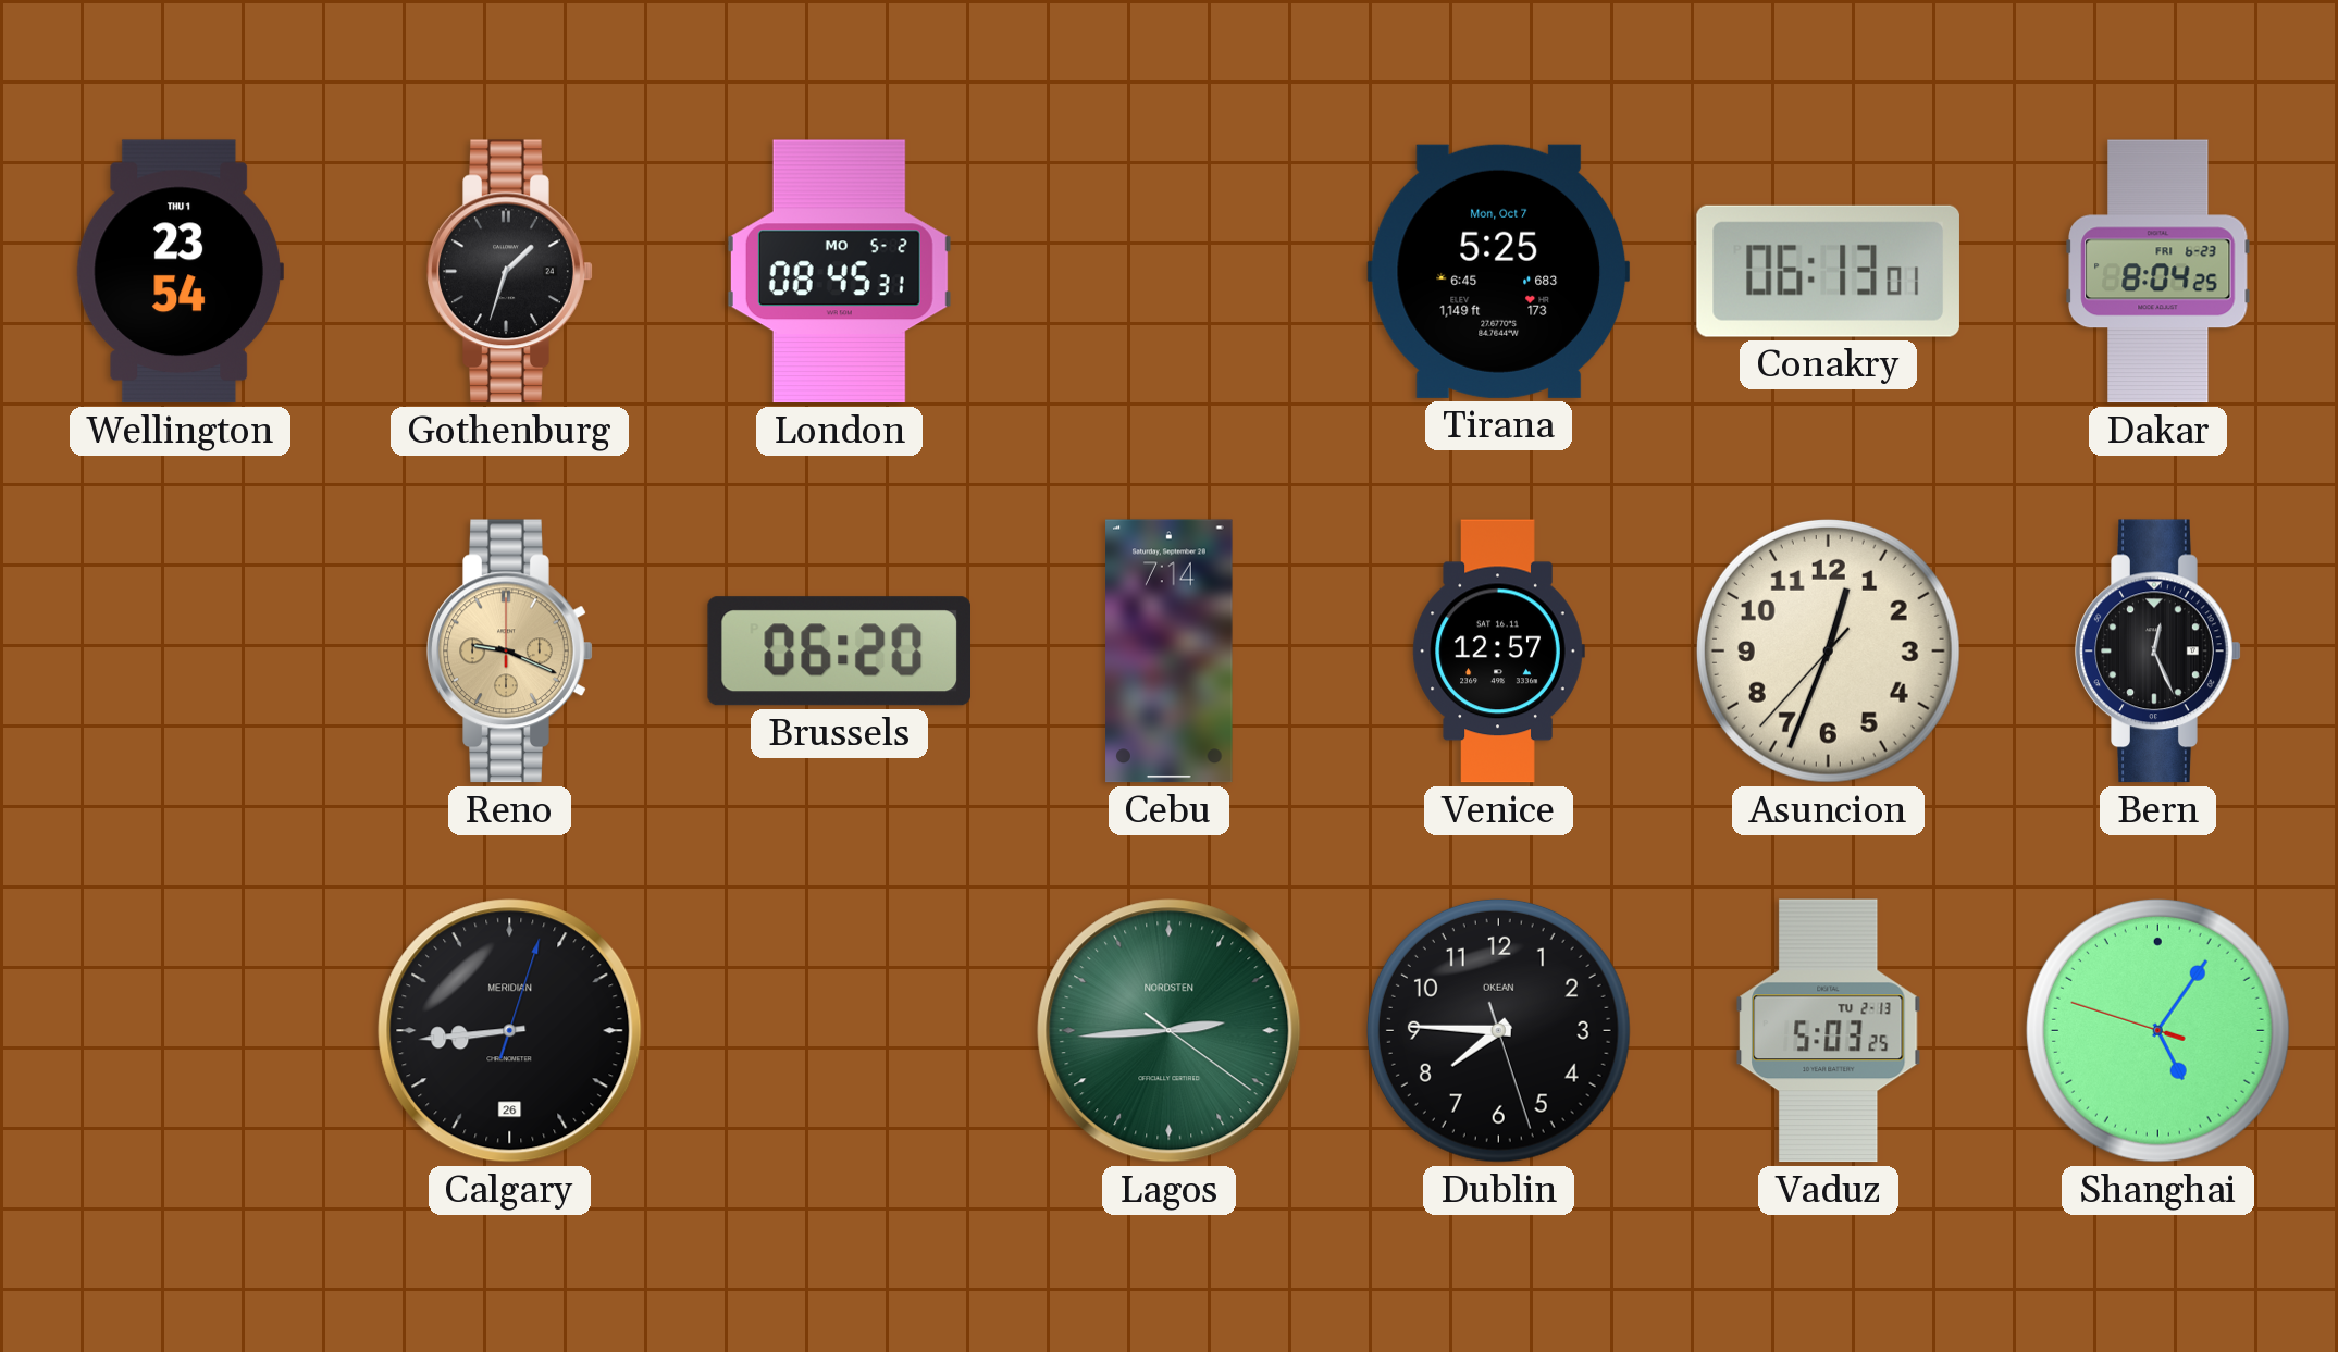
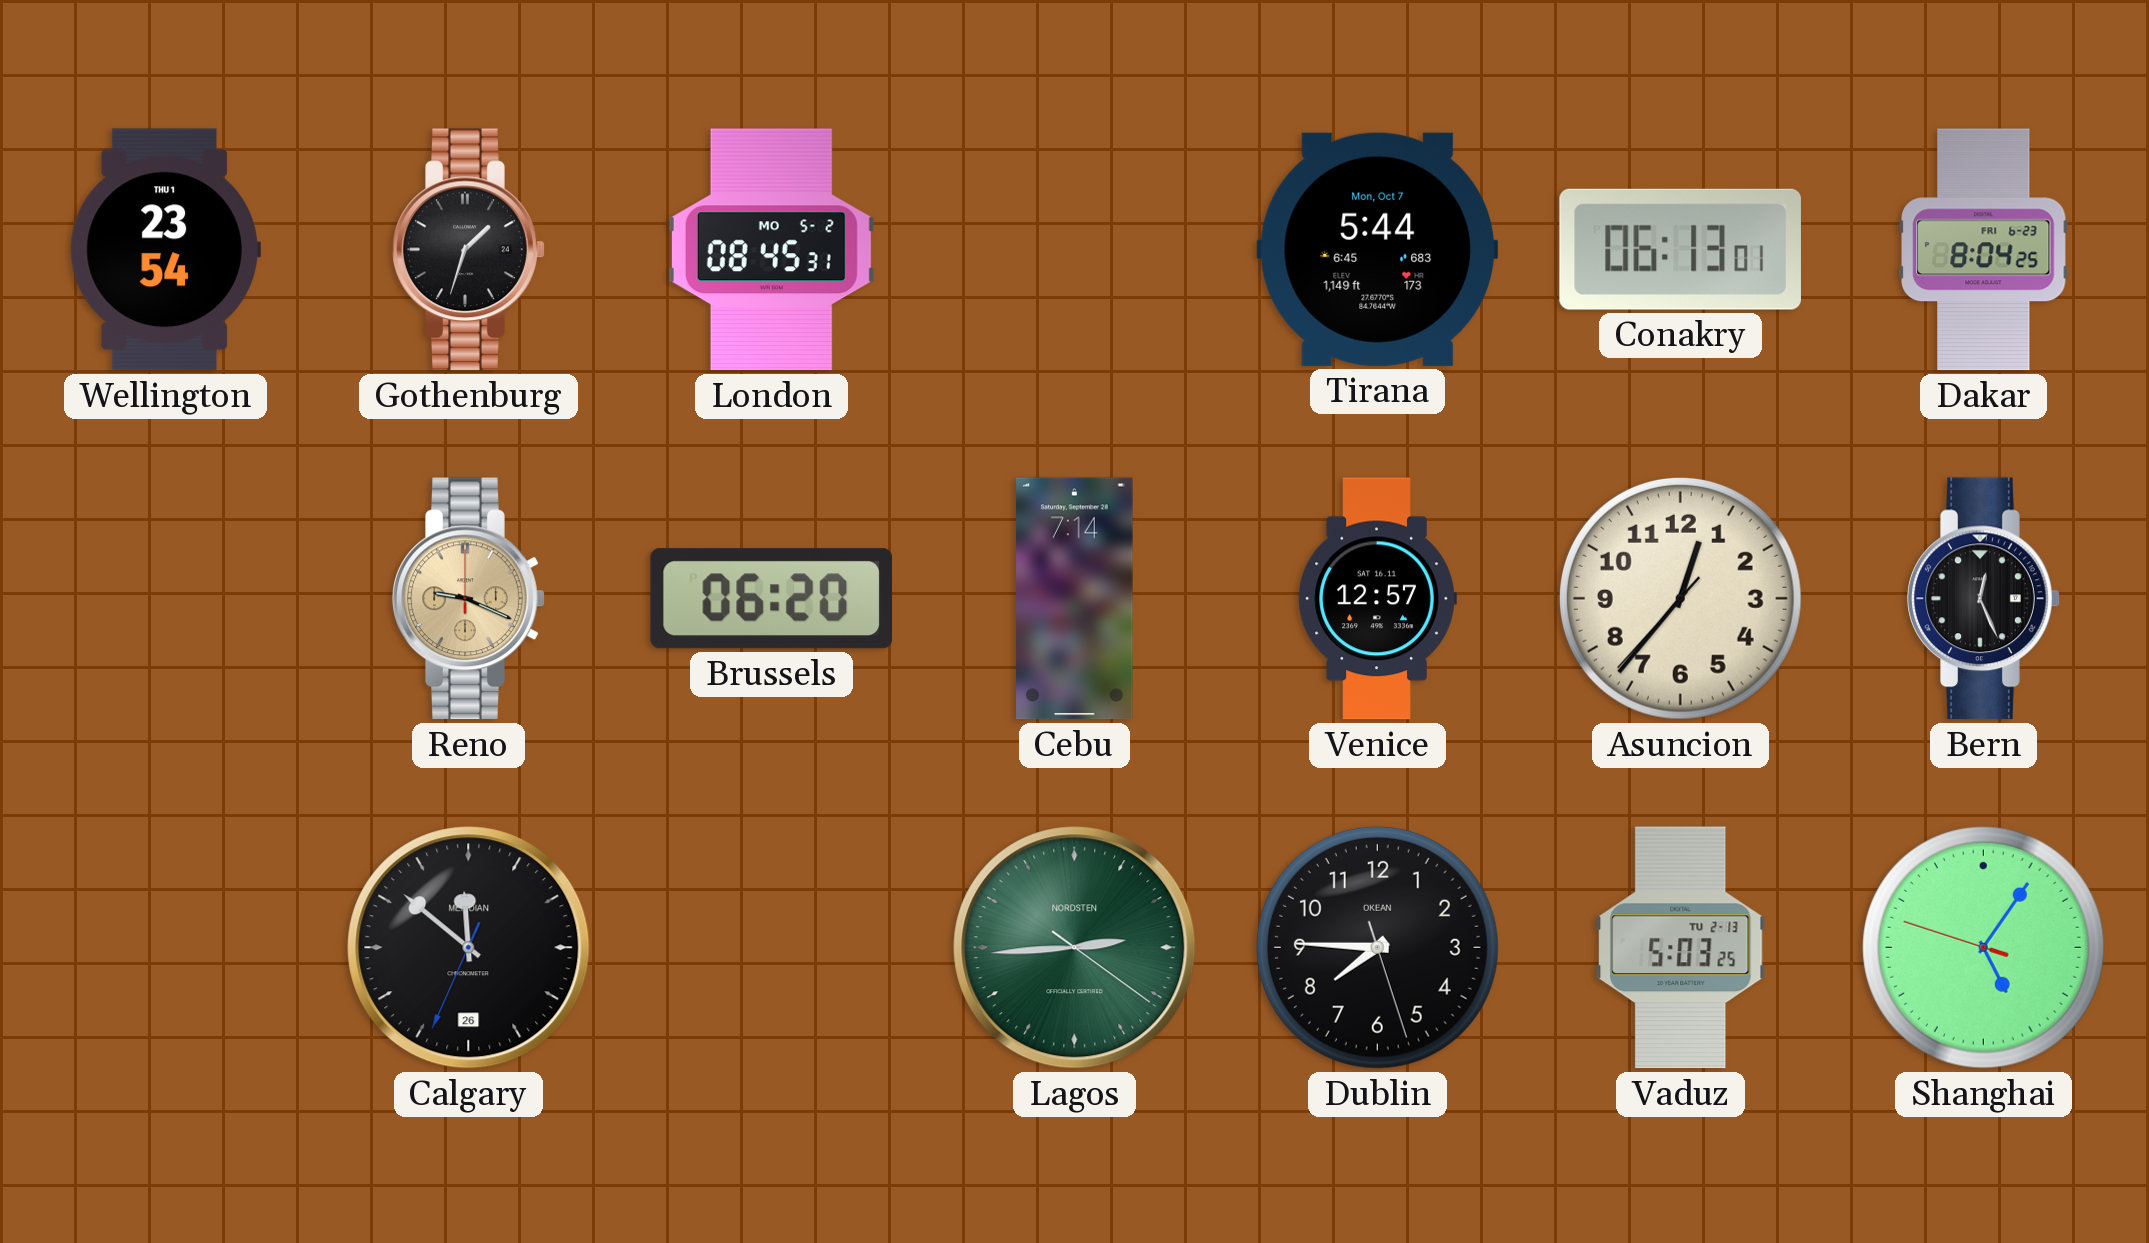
Tirana: 5:25 -> 5:44
Asuncion: 12:33 -> 12:36
Calgary: 8:44 -> 11:51
